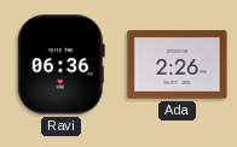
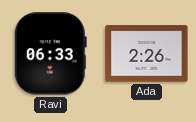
Ravi: 06:36 -> 06:33
